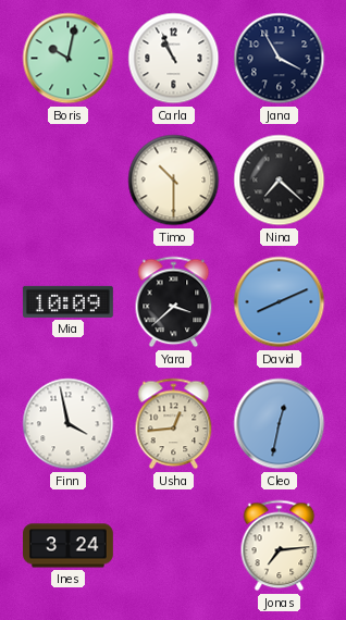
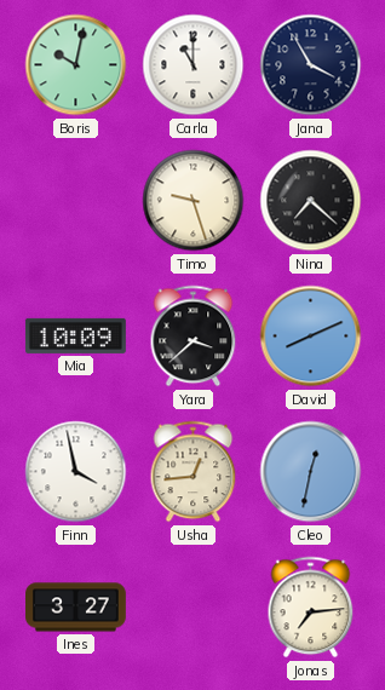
Carla: 10:56 -> 11:00
Timo: 10:30 -> 9:27
Ines: 3:24 -> 3:27
